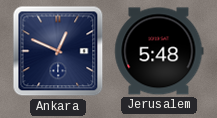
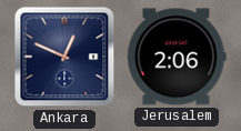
Jerusalem: 5:48 -> 2:06
